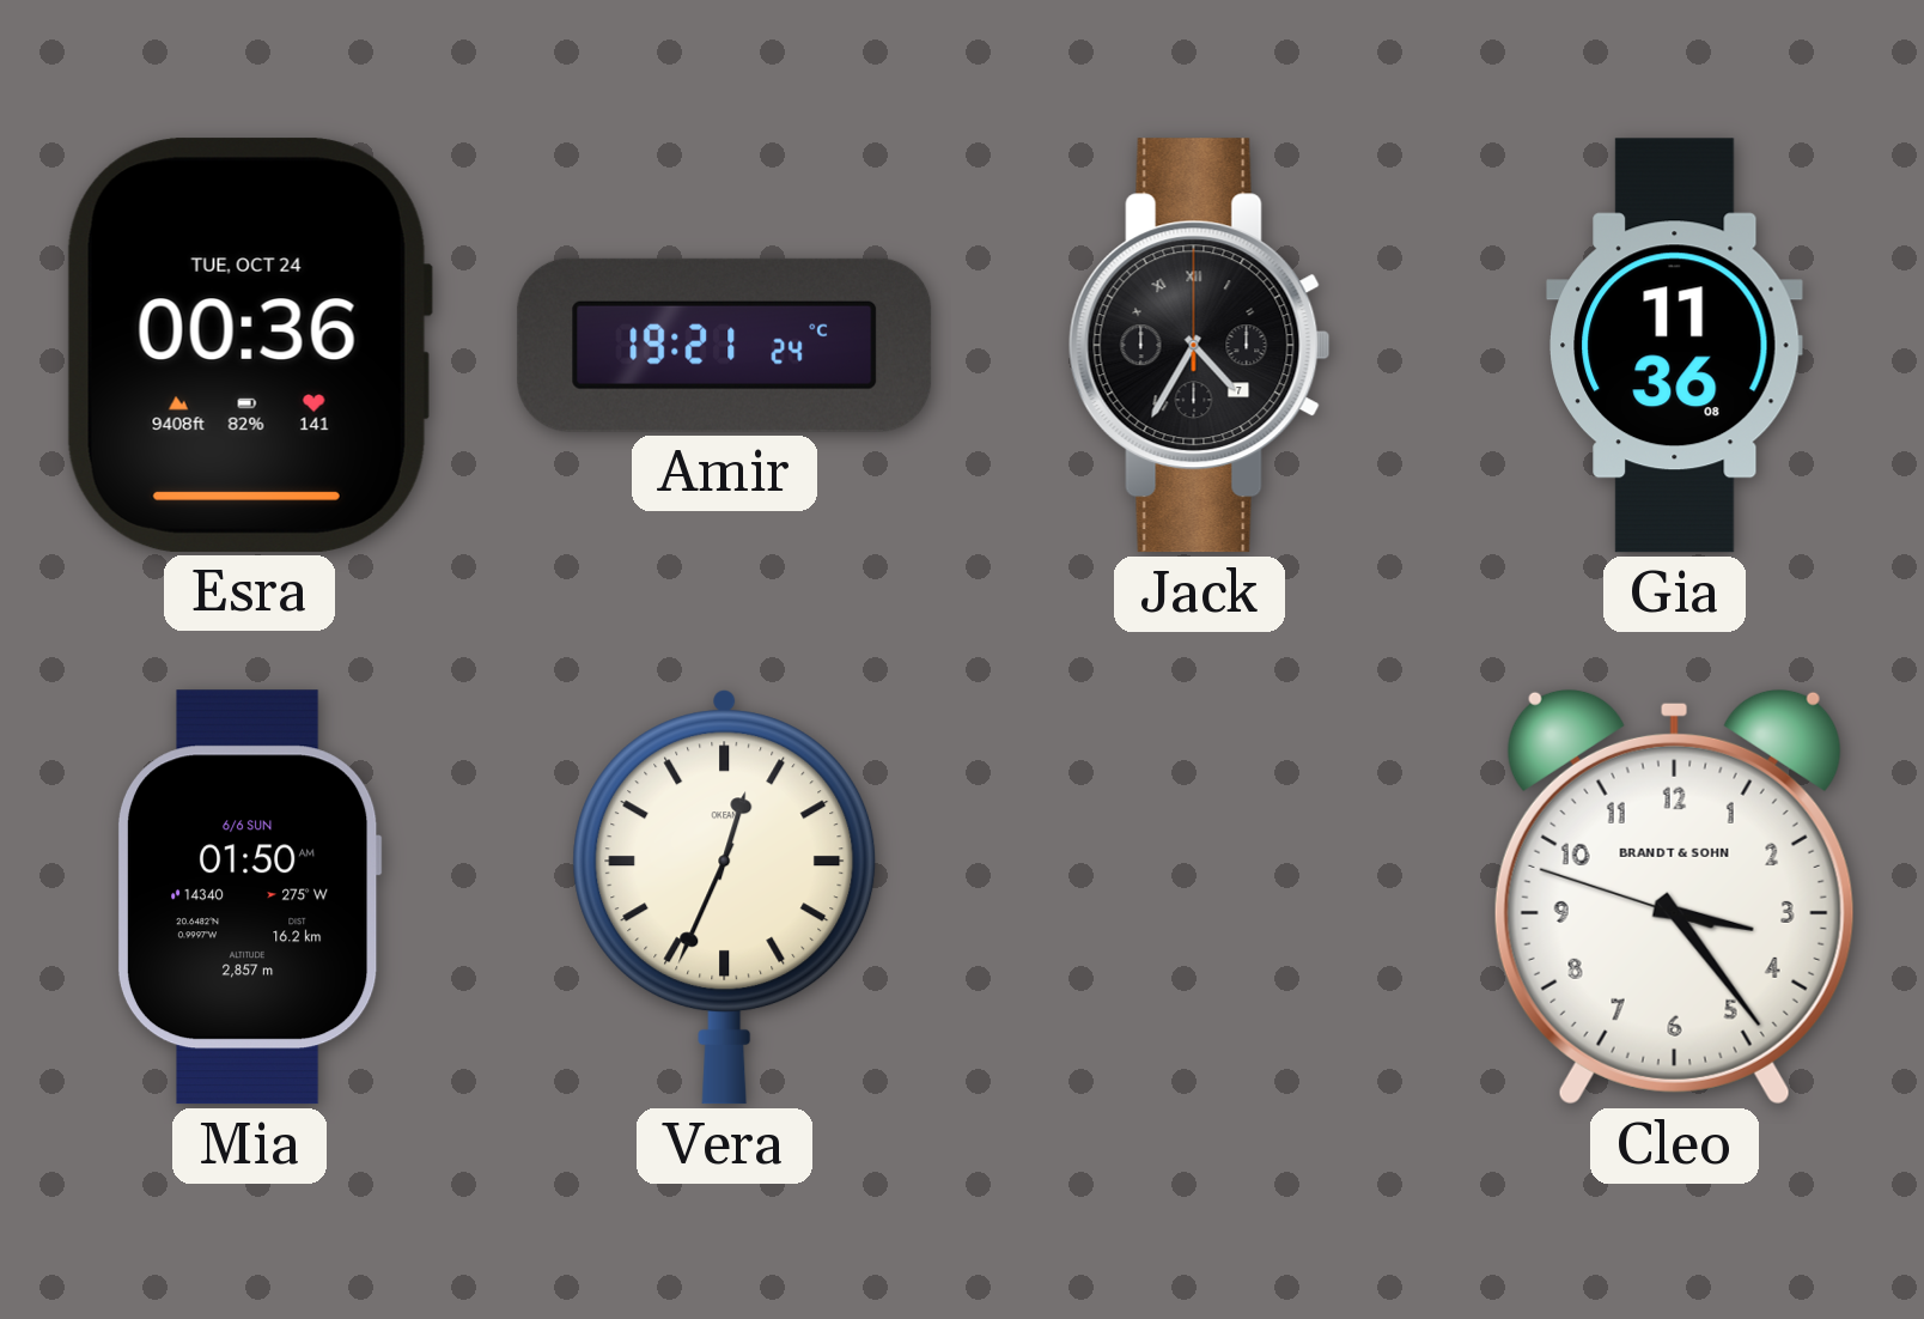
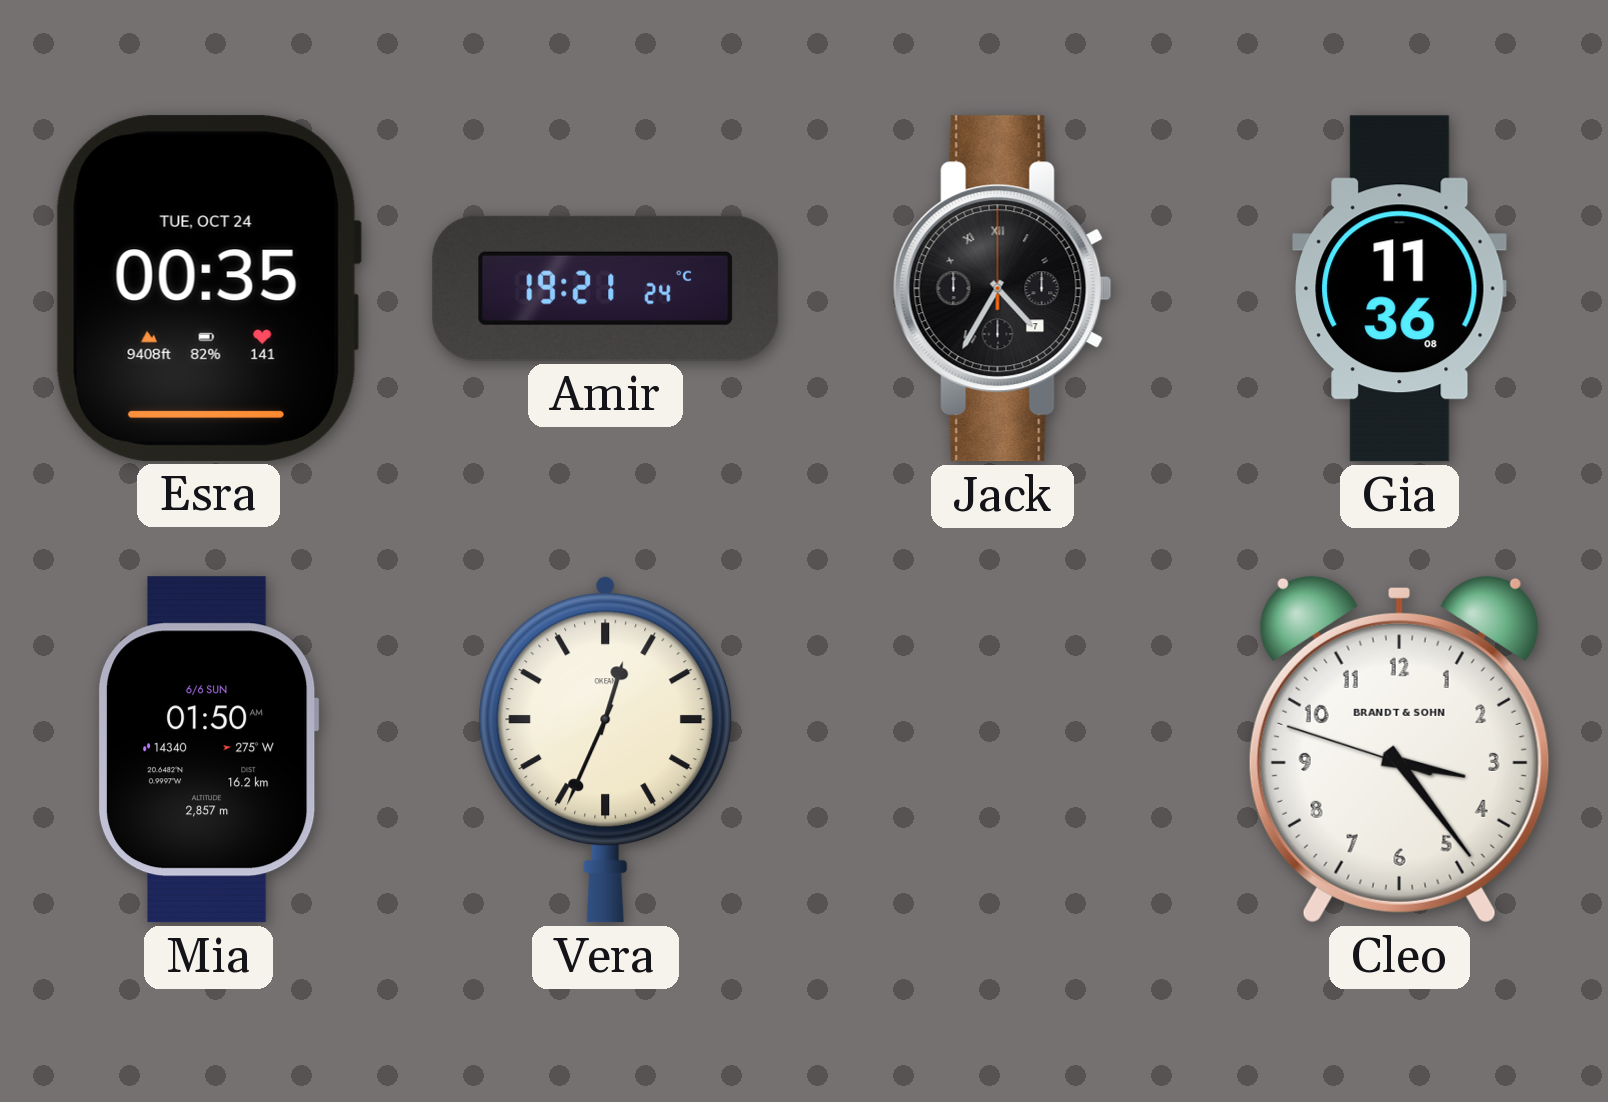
Esra: 00:36 -> 00:35
